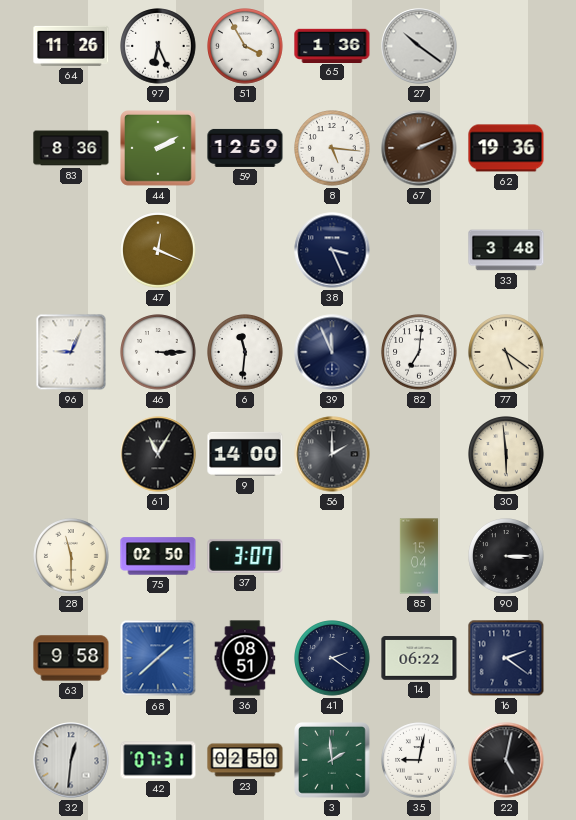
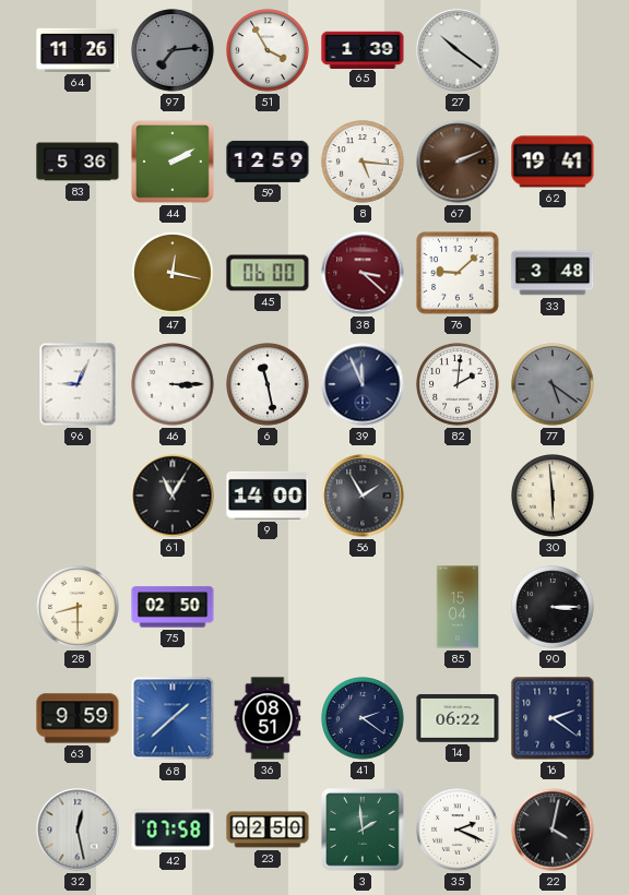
97: 6:26 -> 7:14
97 dial: white -> grey
65: 1:36 -> 1:39
83: 8:36 -> 5:36
62: 19:36 -> 19:41
47: 12:19 -> 12:17
45: none -> 06:00
38: 3:26 -> 3:22
38 dial: navy -> burgundy
76: none -> 9:08
6: 11:31 -> 11:28
82: 7:01 -> 2:01
77 dial: cream -> grey
56: 2:00 -> 1:55
28: 11:30 -> 8:30
37: 3:07 -> none
63: 9:58 -> 9:59
32: 12:31 -> 12:28
42: 07:31 -> 07:58
35: 9:02 -> 2:19
22: 5:02 -> 4:02
